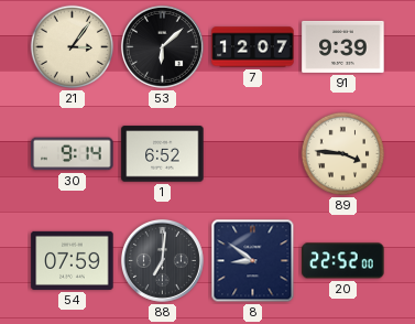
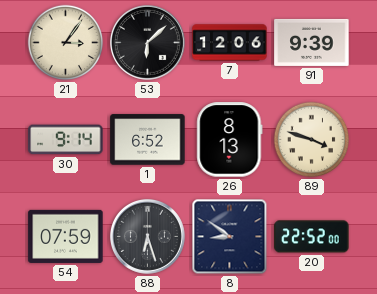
7: 12:07 -> 12:06
26: none -> 8:13
89: 3:46 -> 3:48
88: 7:01 -> 6:27
